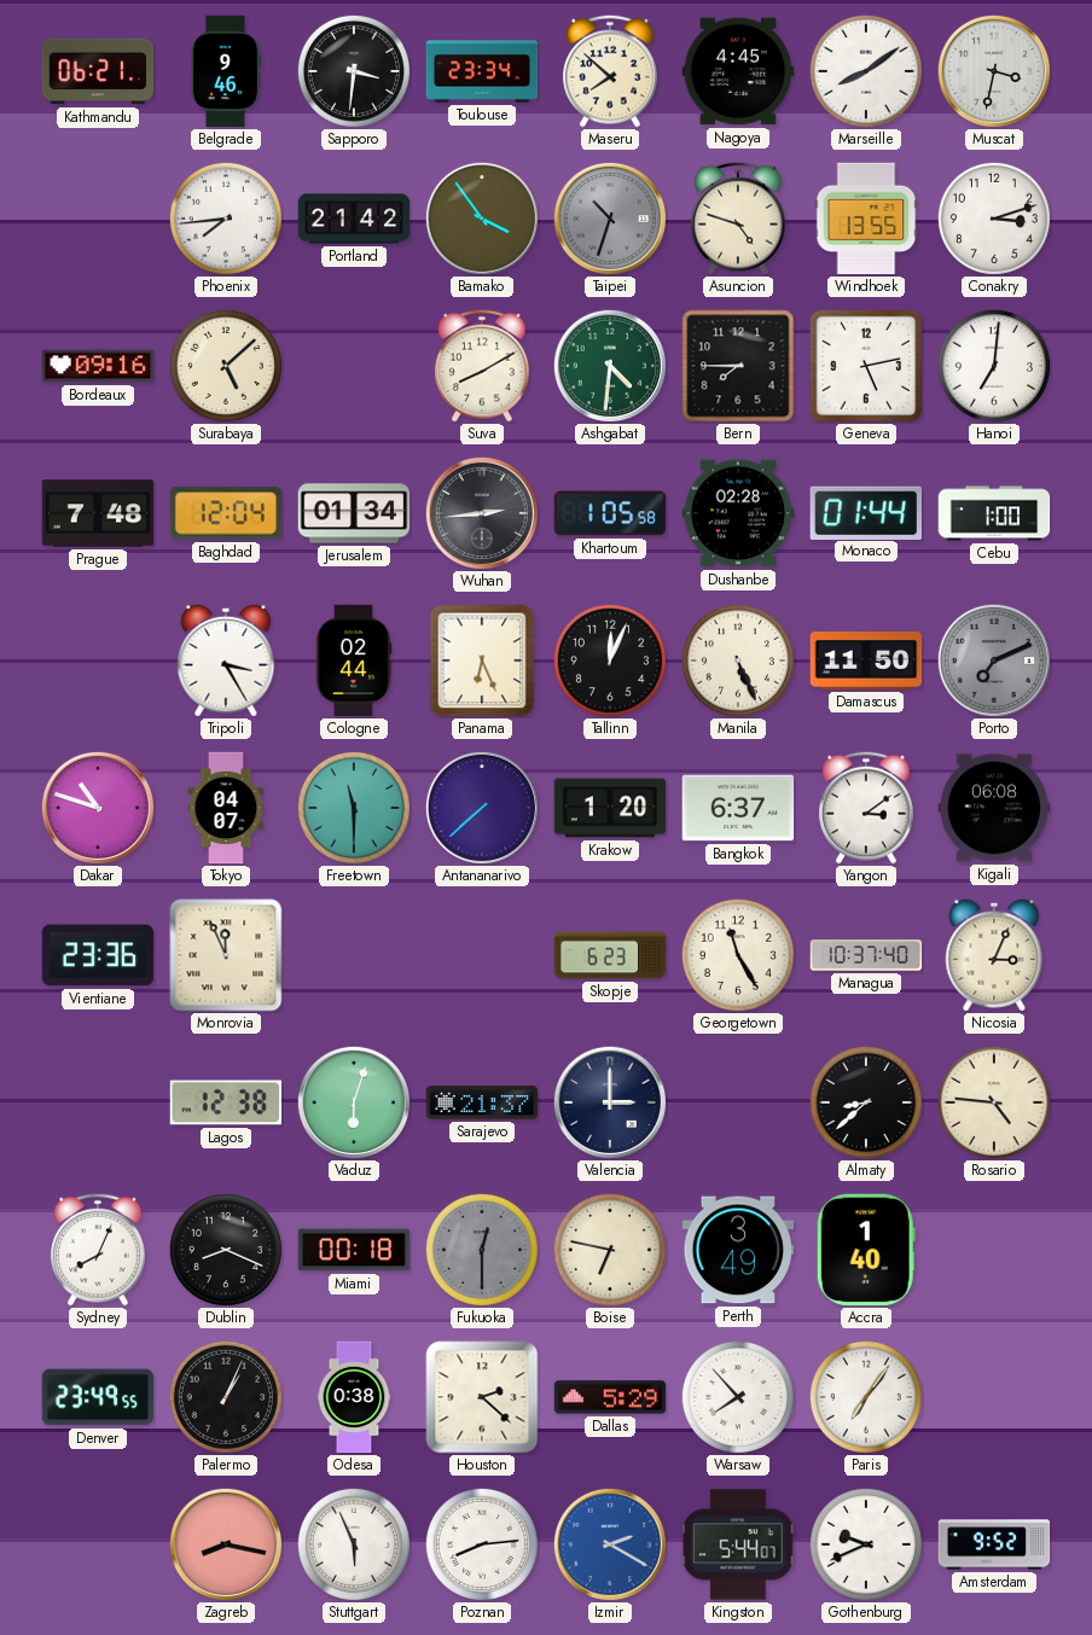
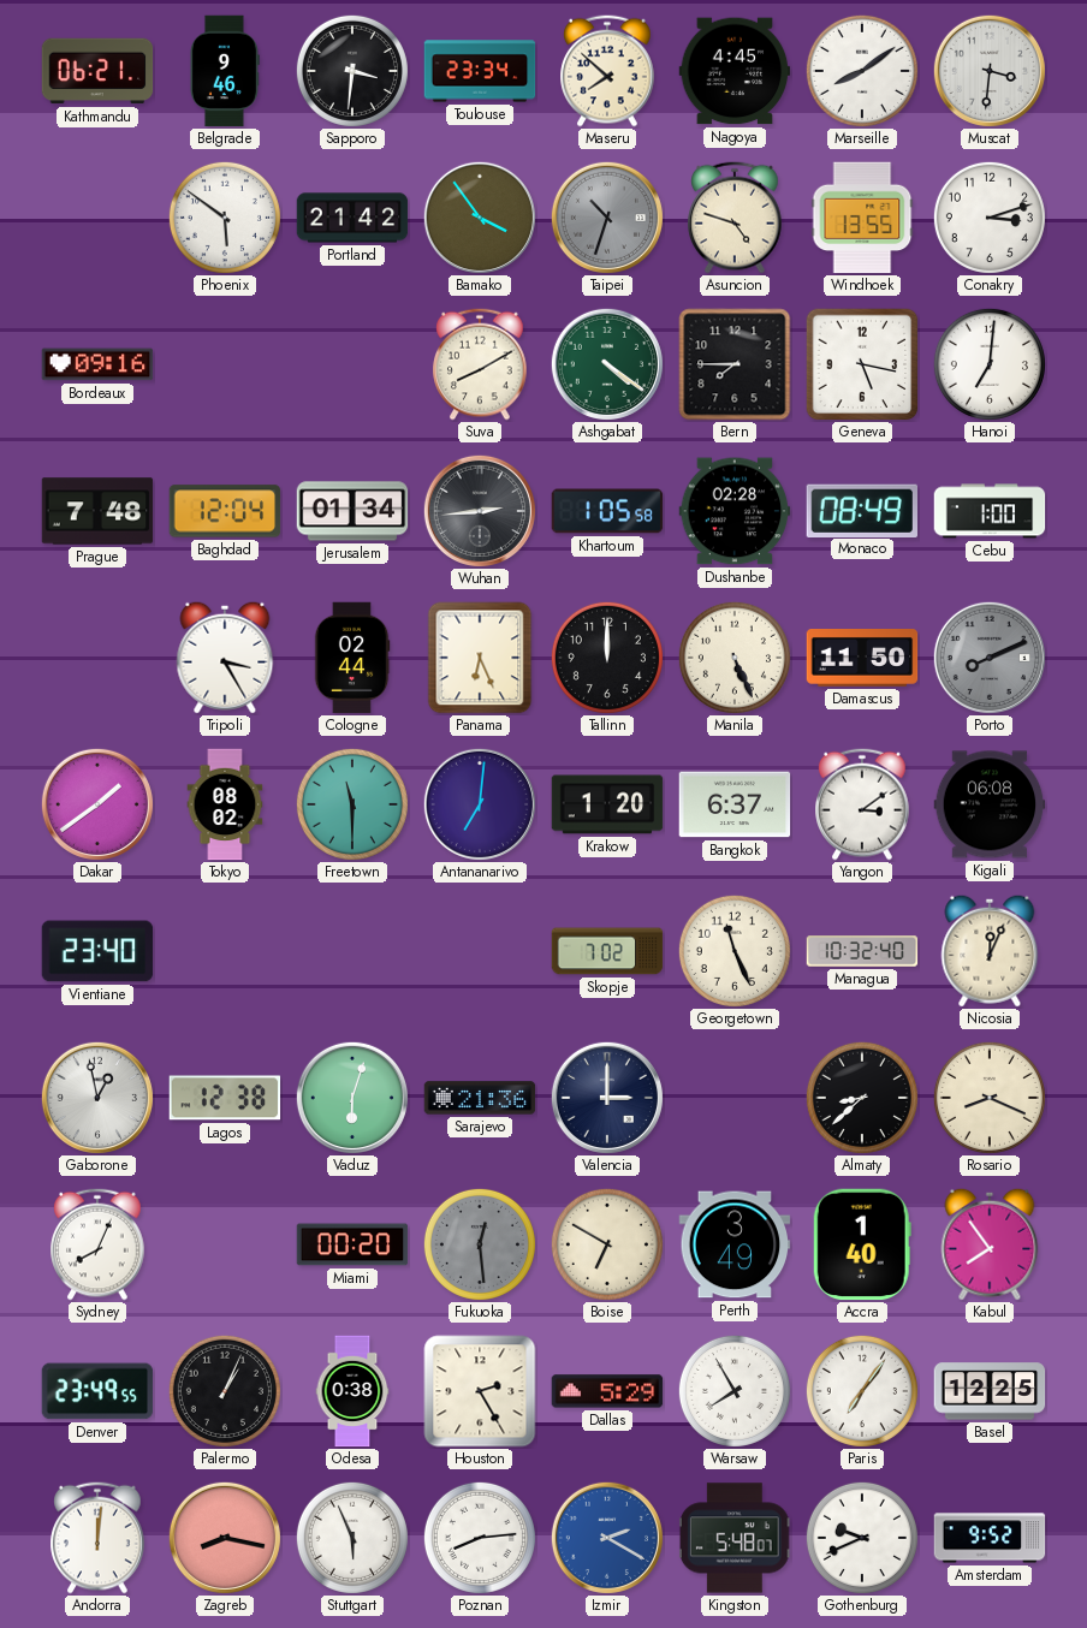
Muscat: 3:32 -> 3:31
Phoenix: 7:44 -> 5:51
Surabaya: 5:08 -> none
Ashgabat: 4:31 -> 4:21
Geneva: 5:13 -> 5:17
Monaco: 01:44 -> 08:49
Tallinn: 12:04 -> 12:00
Porto: 7:11 -> 8:11
Dakar: 10:48 -> 1:39
Tokyo: 04:07 -> 08:02
Antananarivo: 7:38 -> 7:01
Vientiane: 23:36 -> 23:40
Monrovia: 11:56 -> none
Skopje: 6:23 -> 7:02
Georgetown: 11:25 -> 11:26
Managua: 10:37 -> 10:32
Nicosia: 3:04 -> 12:04
Gaborone: none -> 12:58
Sarajevo: 21:37 -> 21:36
Rosario: 4:46 -> 8:19
Dublin: 8:19 -> none
Miami: 00:18 -> 00:20
Fukuoka: 12:30 -> 12:29
Boise: 6:47 -> 6:50
Kabul: none -> 7:54
Houston: 2:22 -> 2:25
Warsaw: 7:53 -> 7:55
Basel: none -> 12:25
Andorra: none -> 12:01
Kingston: 5:44 -> 5:48
